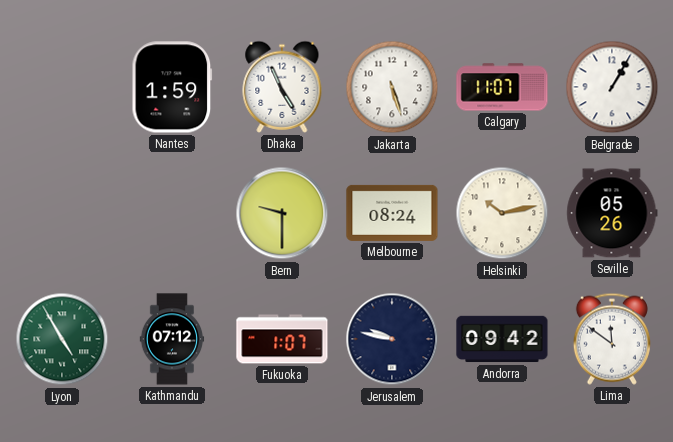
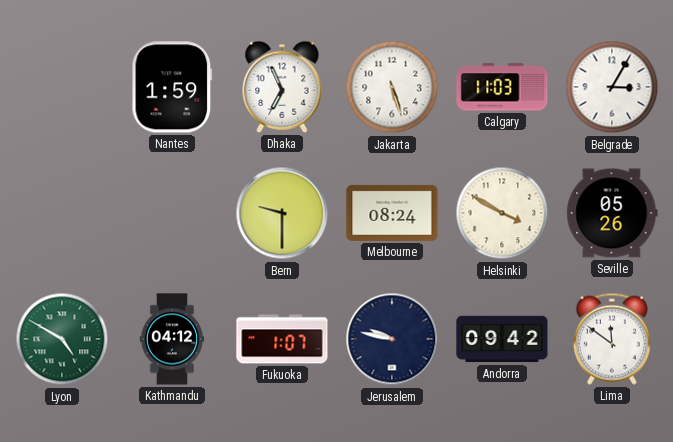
Dhaka: 4:56 -> 6:56
Calgary: 11:07 -> 11:03
Belgrade: 1:05 -> 3:05
Helsinki: 10:13 -> 3:50
Lyon: 4:55 -> 4:50
Kathmandu: 07:12 -> 04:12
